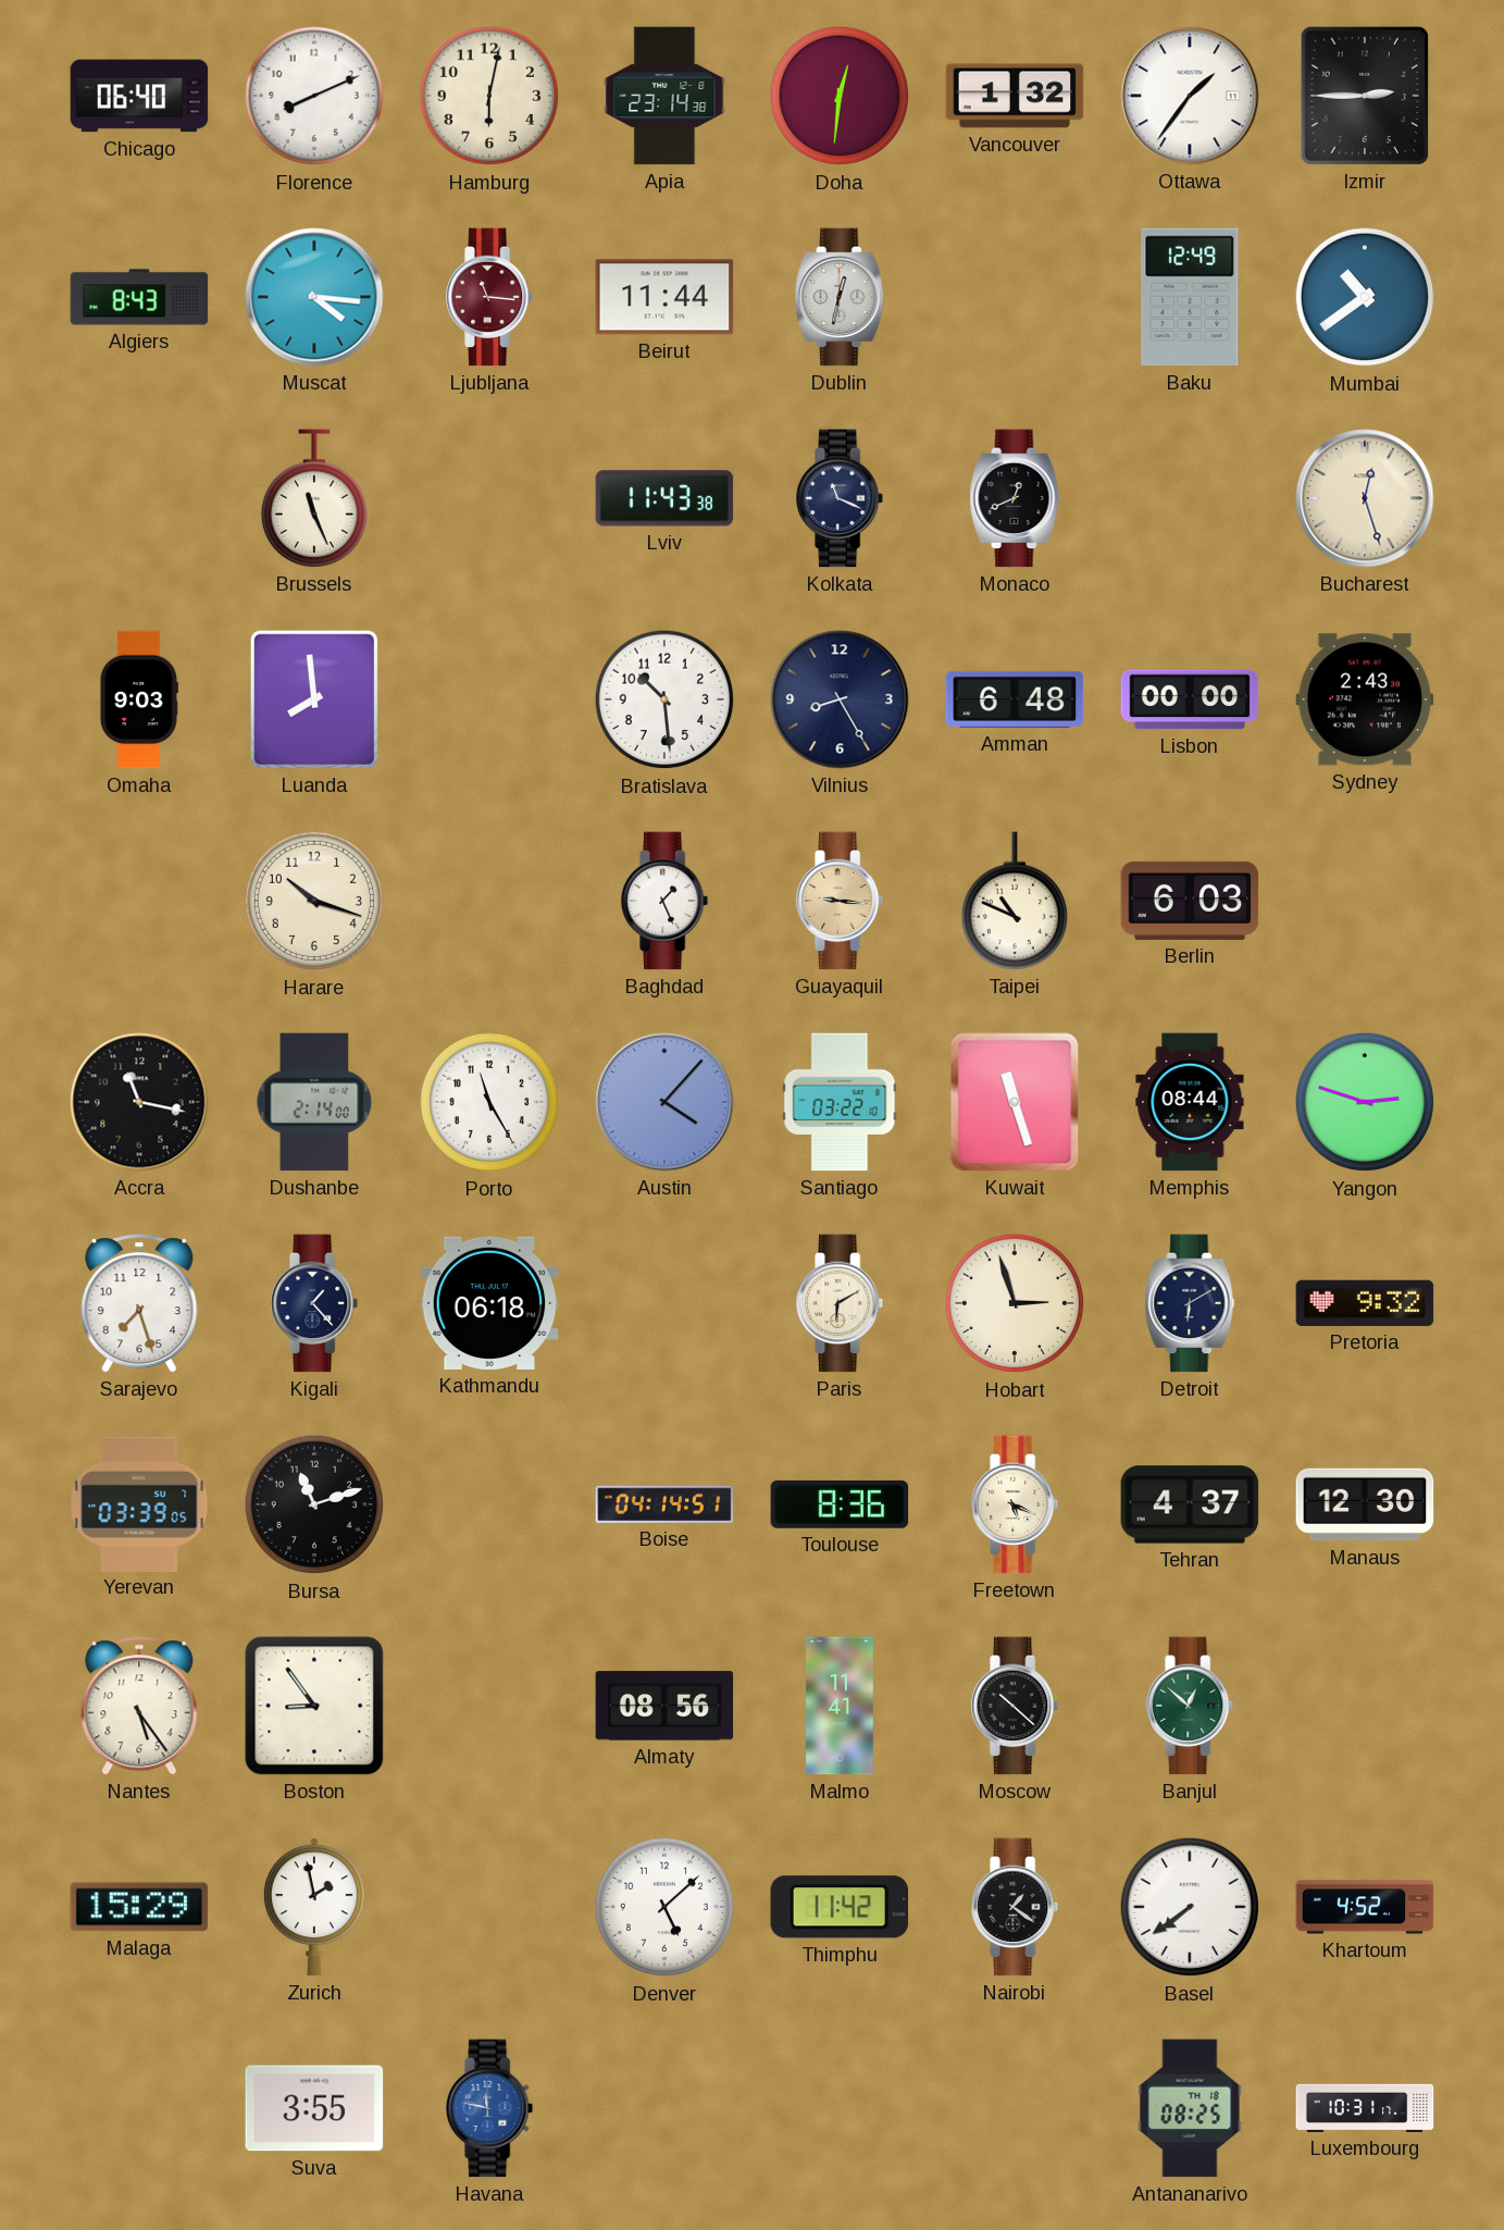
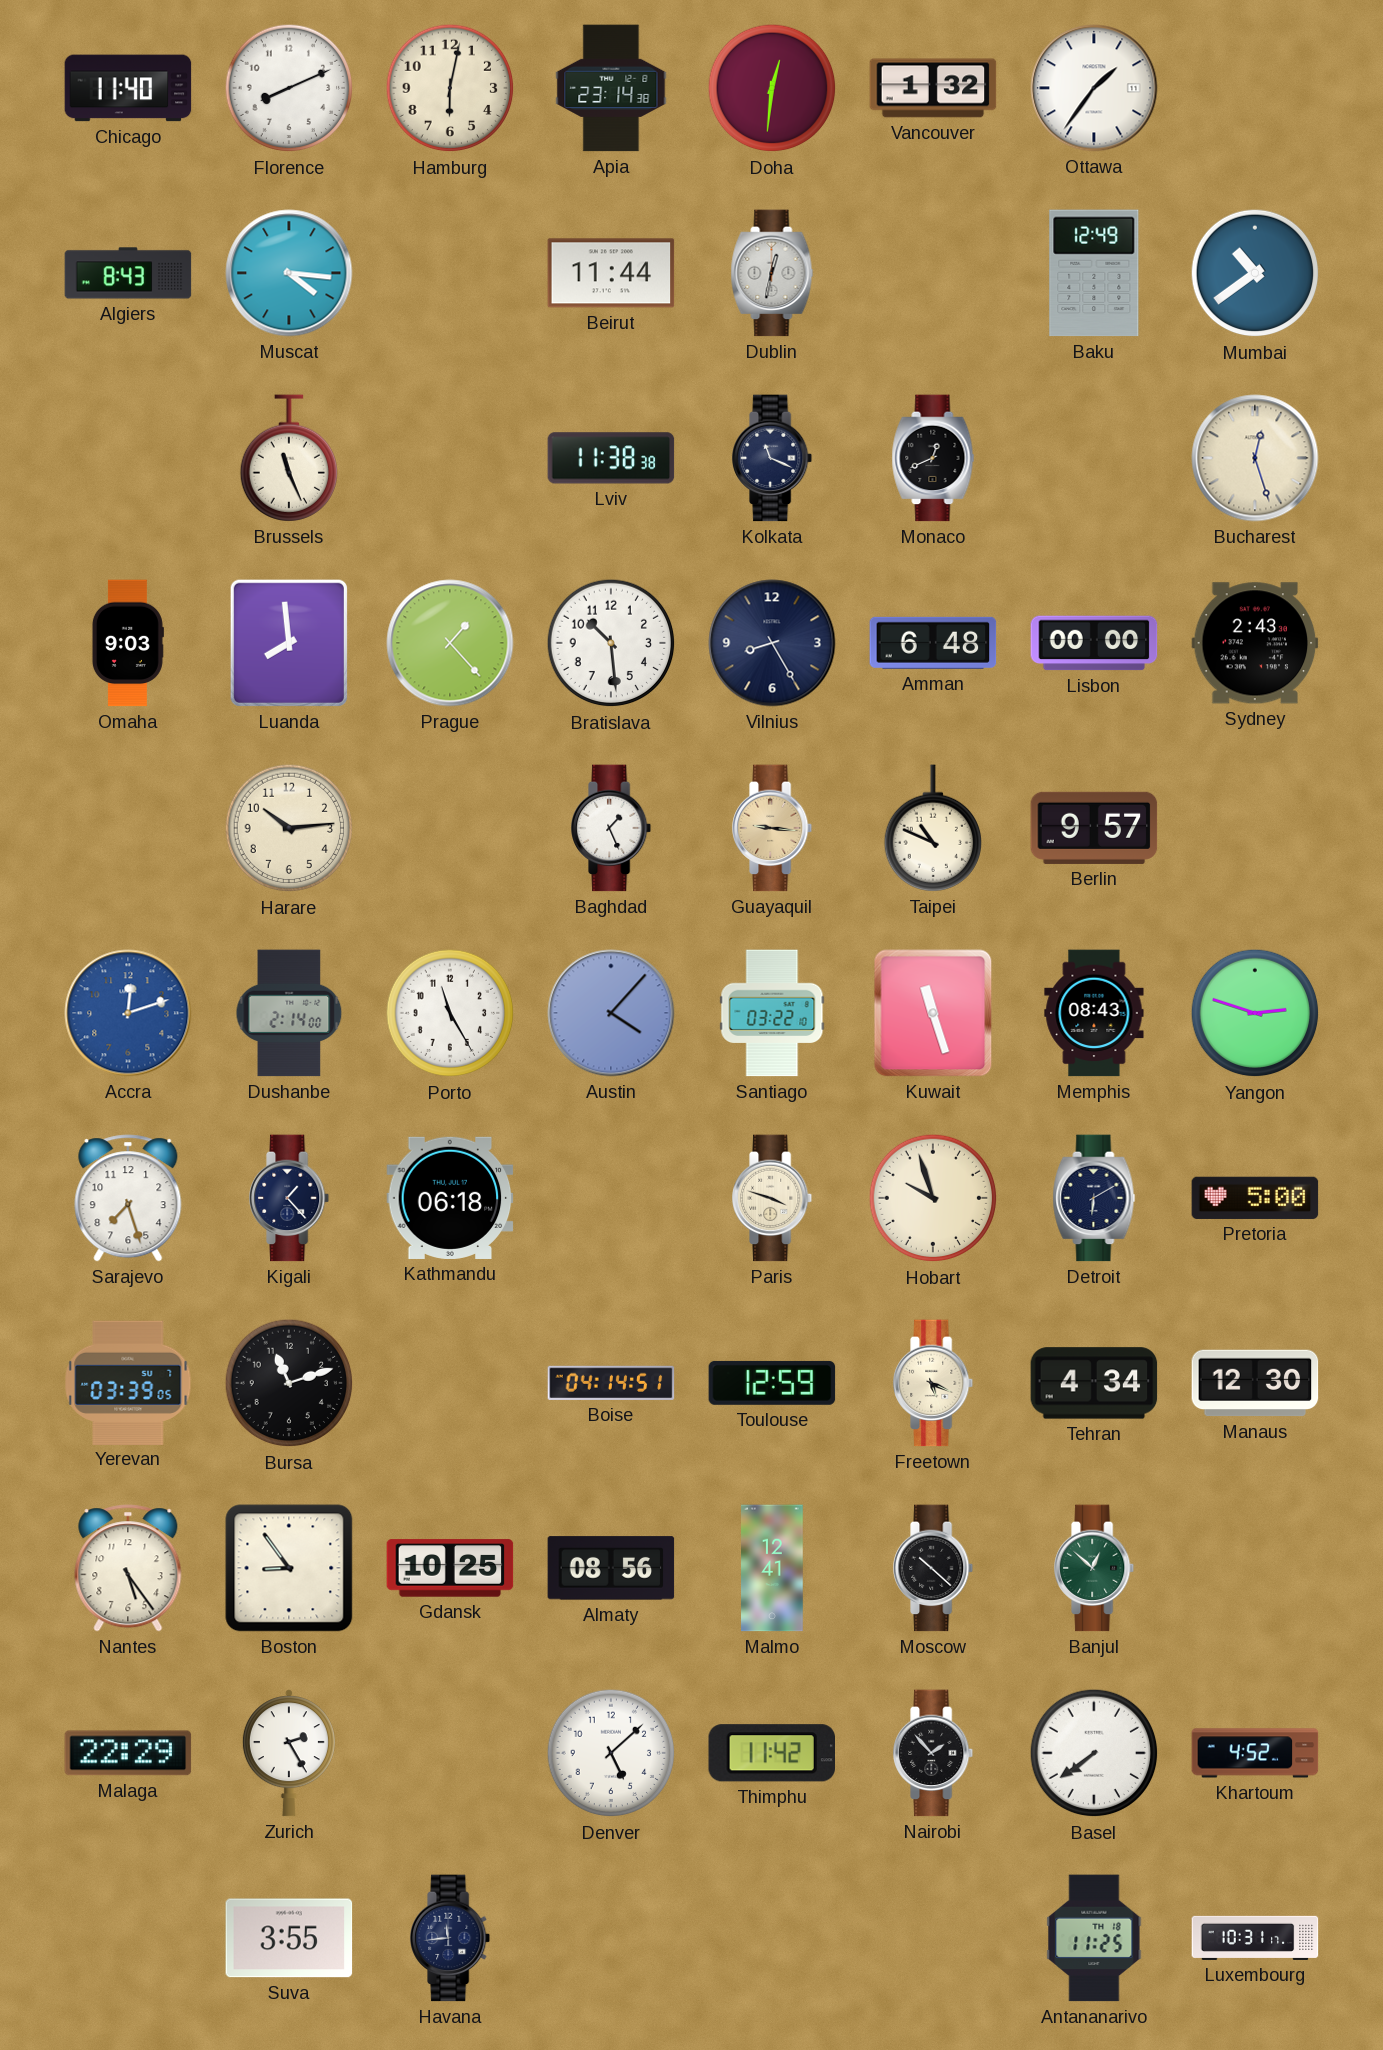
Chicago: 06:40 -> 11:40
Izmir: 2:45 -> none
Ljubljana: 11:16 -> none
Lviv: 11:43 -> 11:38
Prague: none -> 1:23
Harare: 10:18 -> 10:14
Berlin: 6:03 -> 9:57
Accra: 11:17 -> 12:12
Accra dial: black -> blue
Memphis: 08:44 -> 08:43
Paris: 6:10 -> 3:48
Hobart: 2:57 -> 9:57
Pretoria: 9:32 -> 5:00
Toulouse: 8:36 -> 12:59
Tehran: 4:37 -> 4:34
Gdansk: none -> 10:25
Malmo: 11:41 -> 12:41
Malaga: 15:29 -> 22:29
Zurich: 1:58 -> 2:25
Nairobi: 1:21 -> 1:53
Havana: 11:47 -> 11:44
Havana dial: blue -> navy
Antananarivo: 08:25 -> 11:25
